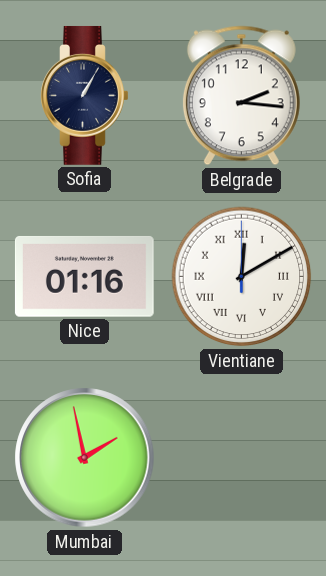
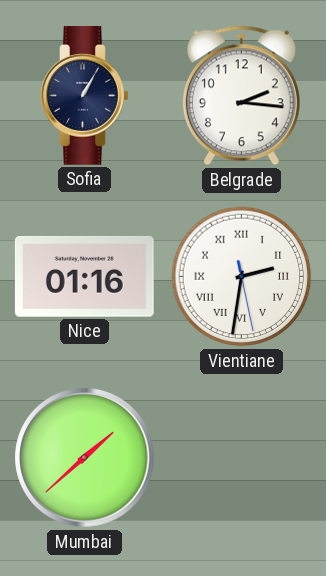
Vientiane: 12:10 -> 2:31
Mumbai: 1:58 -> 1:38
